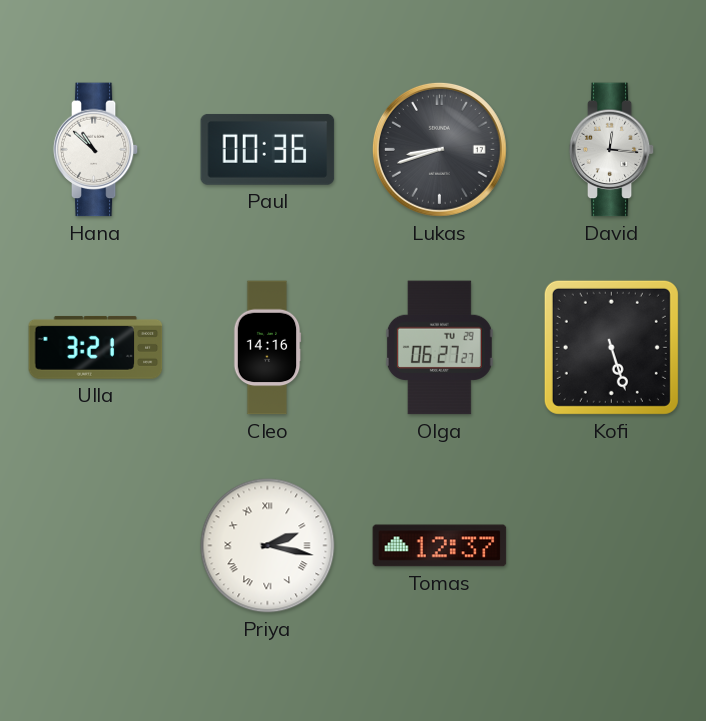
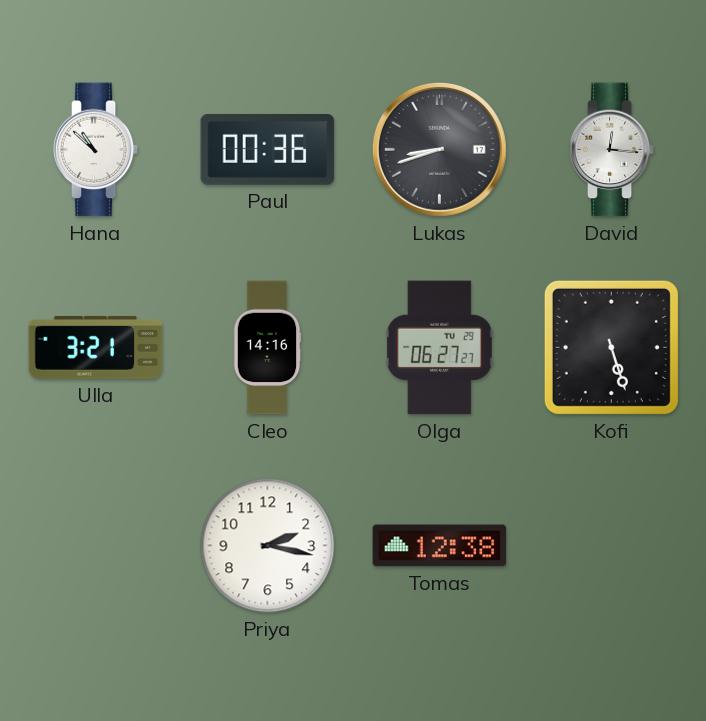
Priya numerals: Roman -> Arabic
Tomas: 12:37 -> 12:38
